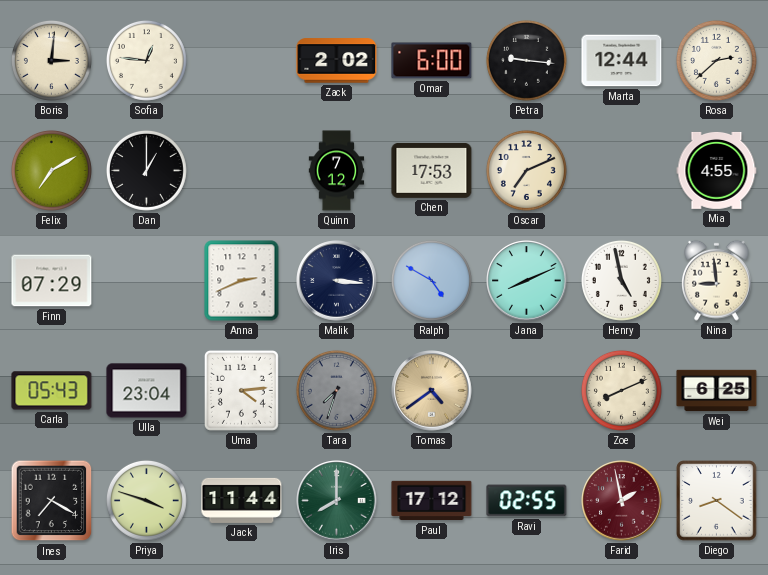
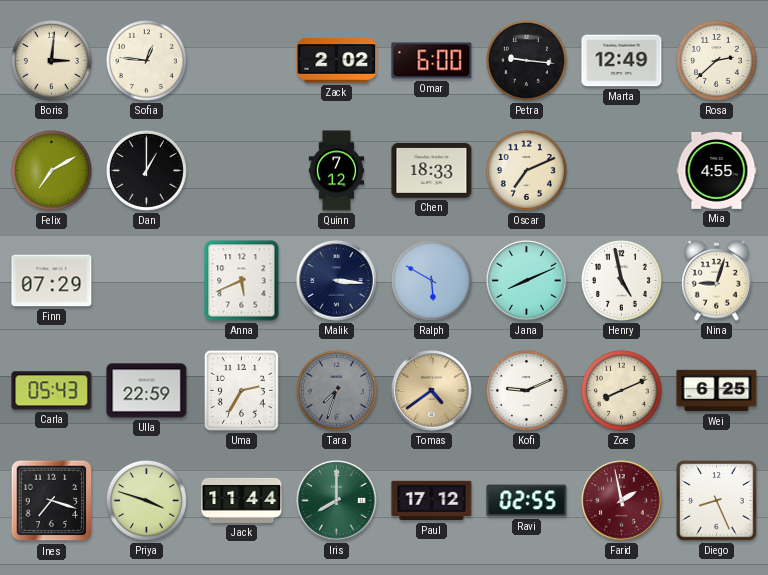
Marta: 12:44 -> 12:49
Chen: 17:53 -> 18:33
Anna: 2:41 -> 5:41
Ralph: 4:50 -> 5:50
Nina: 8:59 -> 9:03
Ulla: 23:04 -> 22:59
Uma: 4:14 -> 2:35
Kofi: none -> 9:11
Ines: 7:20 -> 7:18
Diego: 8:21 -> 8:26
